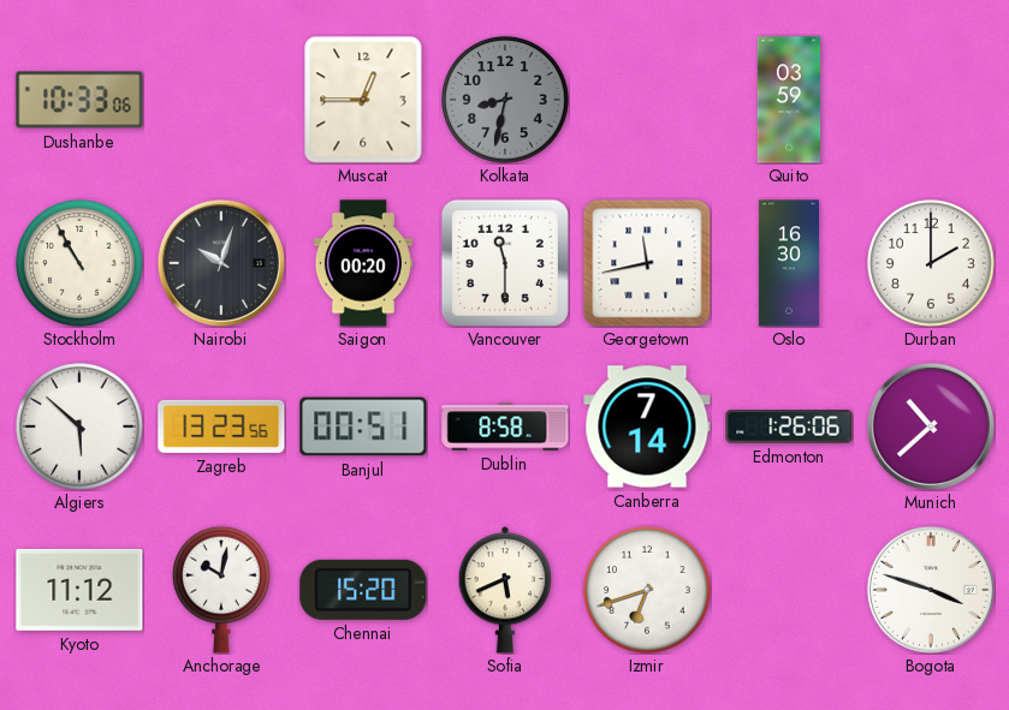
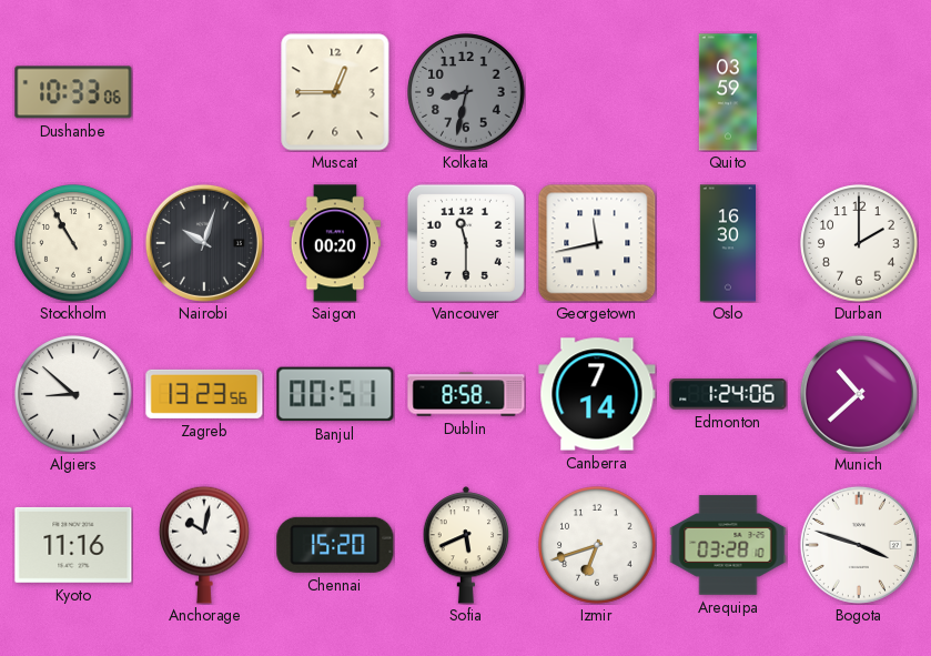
Algiers: 5:52 -> 8:52
Edmonton: 1:26 -> 1:24
Kyoto: 11:12 -> 11:16
Arequipa: none -> 03:28
